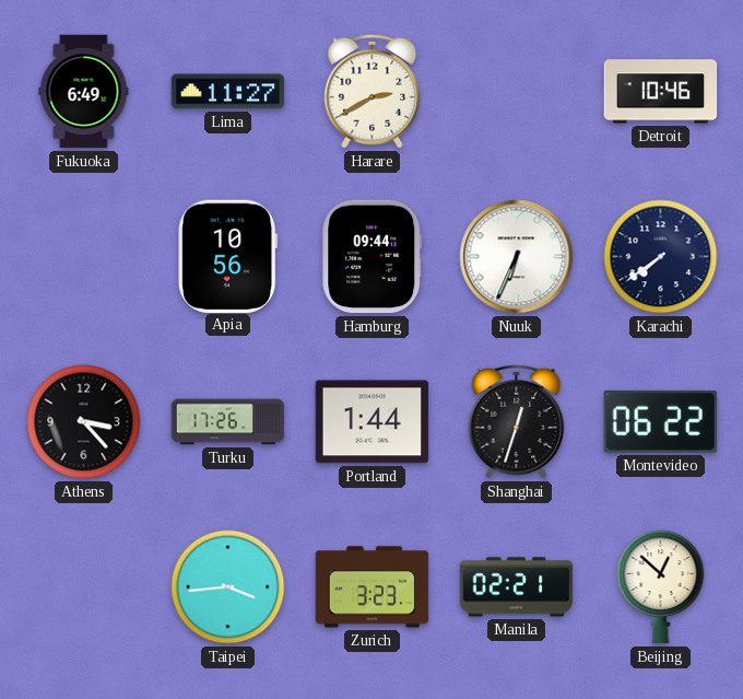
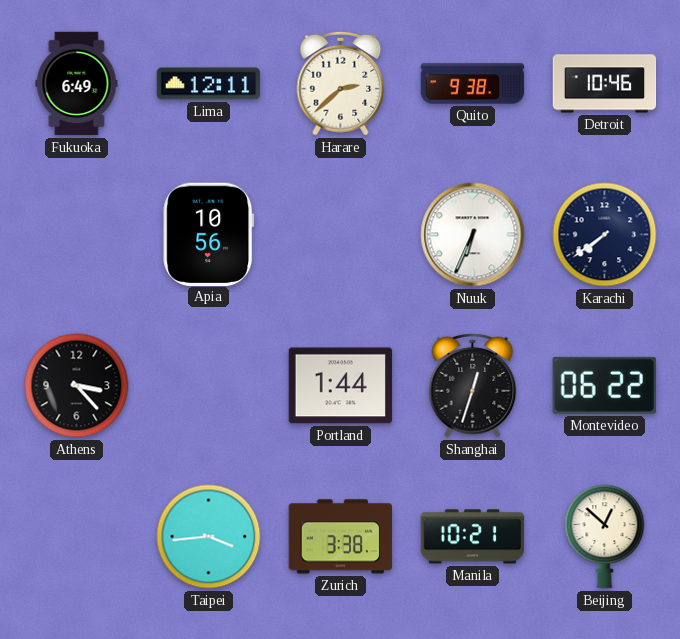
Lima: 11:27 -> 12:11
Harare: 2:40 -> 2:38
Quito: none -> 9:38
Hamburg: 09:44 -> none
Turku: 17:26 -> none
Zurich: 3:23 -> 3:38
Manila: 02:21 -> 10:21
